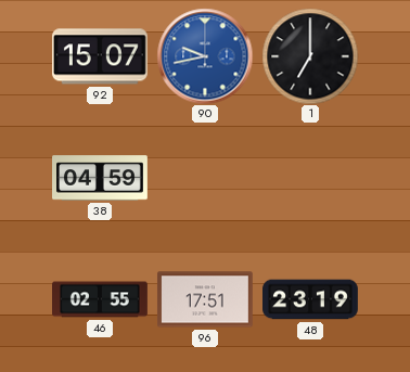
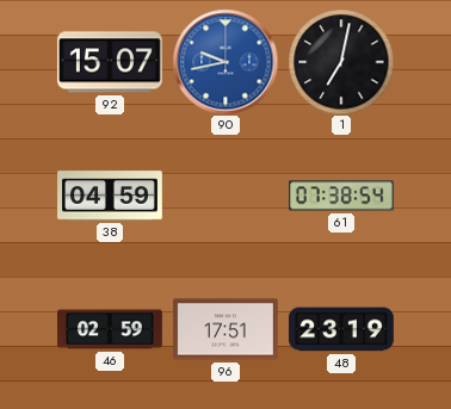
1: 7:00 -> 7:02
61: none -> 07:38
46: 02:55 -> 02:59
